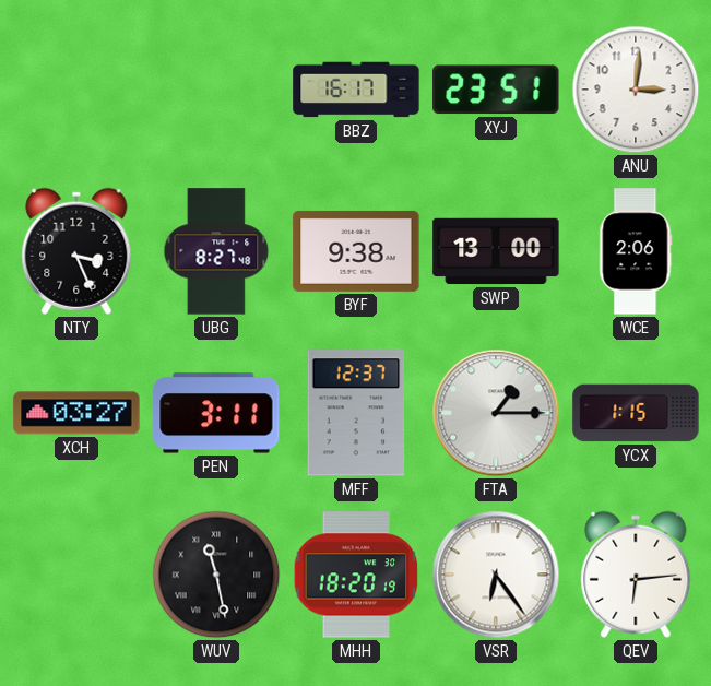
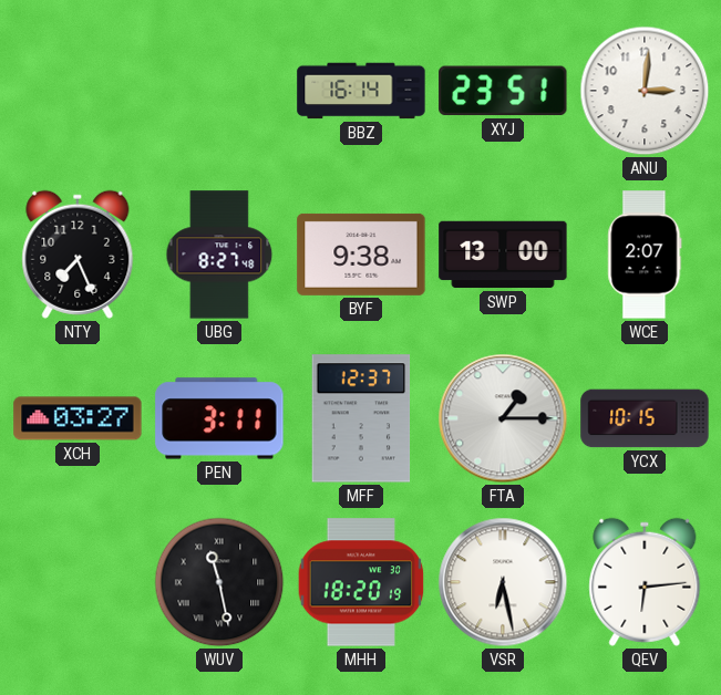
BBZ: 16:17 -> 16:14
NTY: 3:26 -> 7:26
WCE: 2:06 -> 2:07
YCX: 1:15 -> 10:15
VSR: 6:24 -> 6:28
